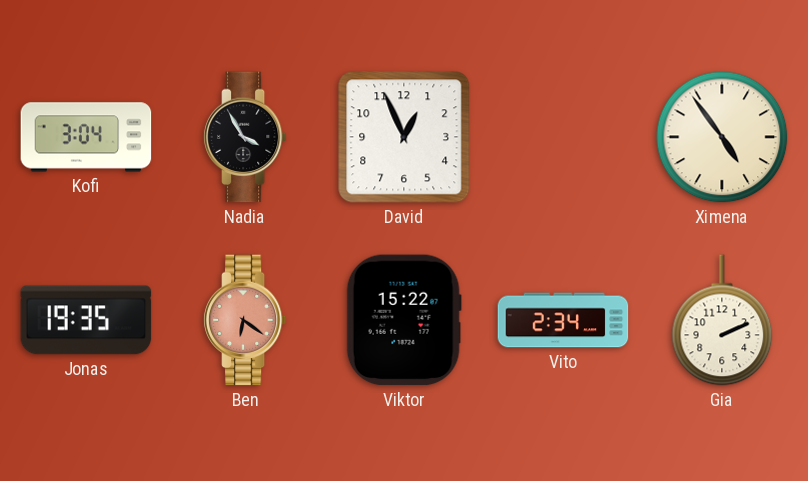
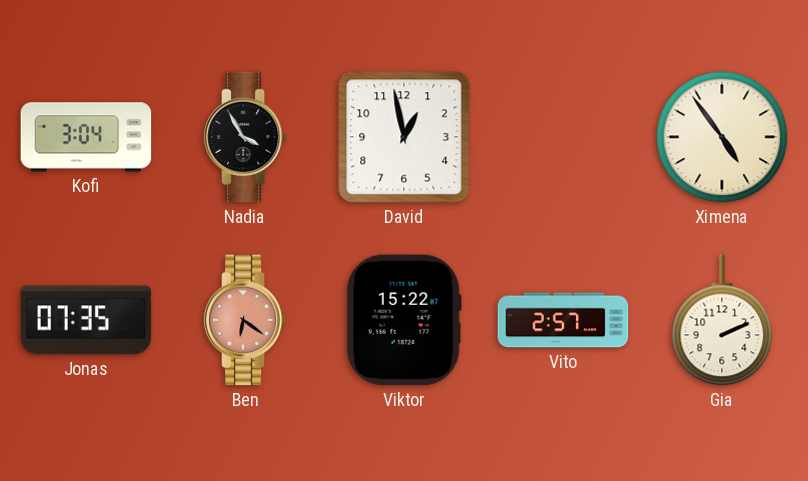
David: 12:56 -> 12:58
Jonas: 19:35 -> 07:35
Vito: 2:34 -> 2:57
